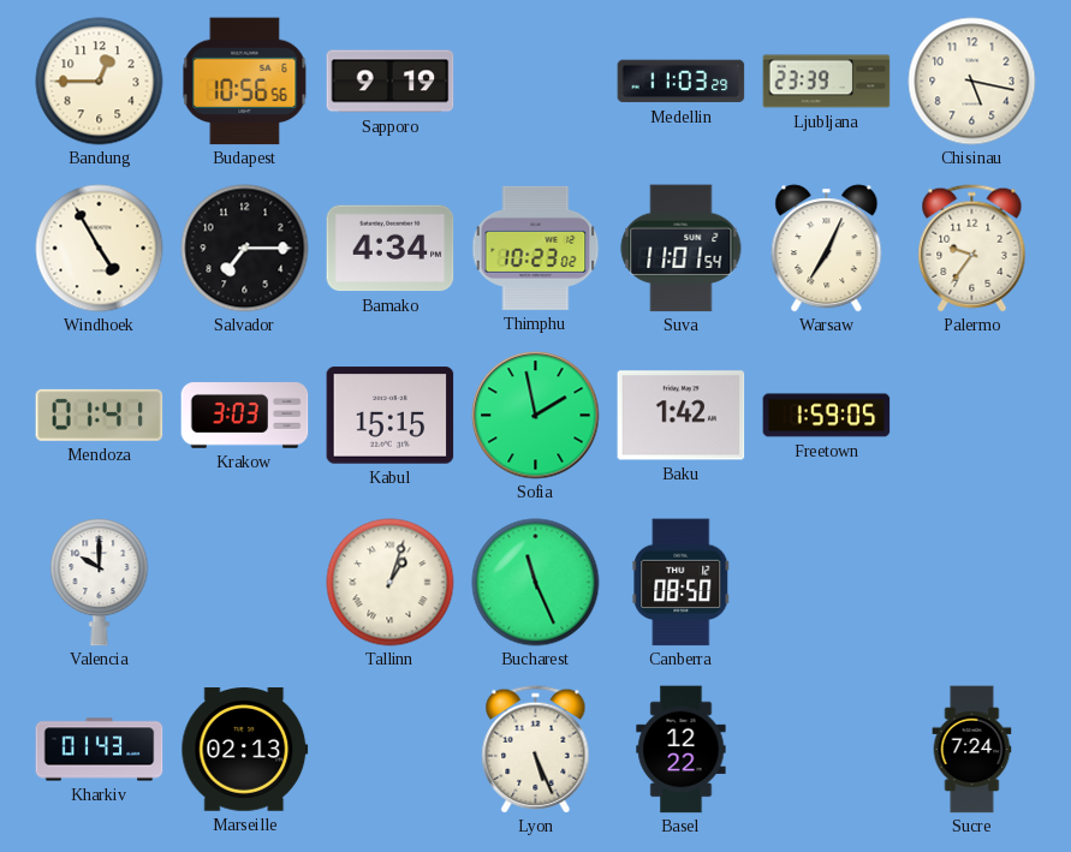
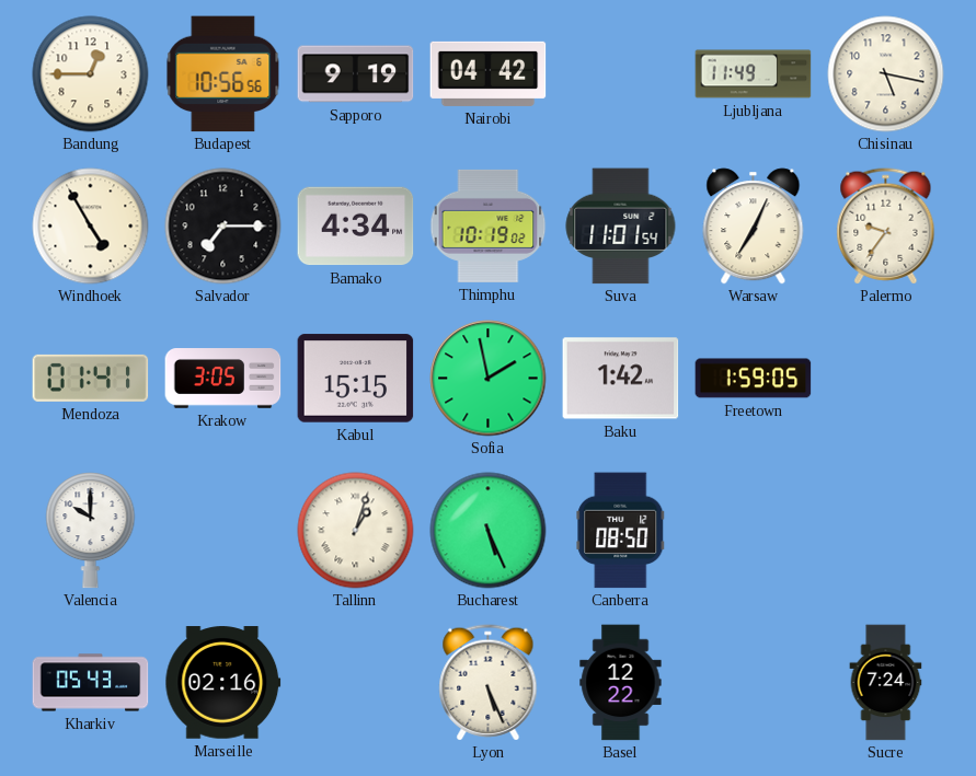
Nairobi: none -> 04:42
Medellin: 11:03 -> none
Ljubljana: 23:39 -> 11:49
Thimphu: 10:23 -> 10:19
Krakow: 3:03 -> 3:05
Bucharest: 11:26 -> 5:26
Kharkiv: 01:43 -> 05:43
Marseille: 02:13 -> 02:16
